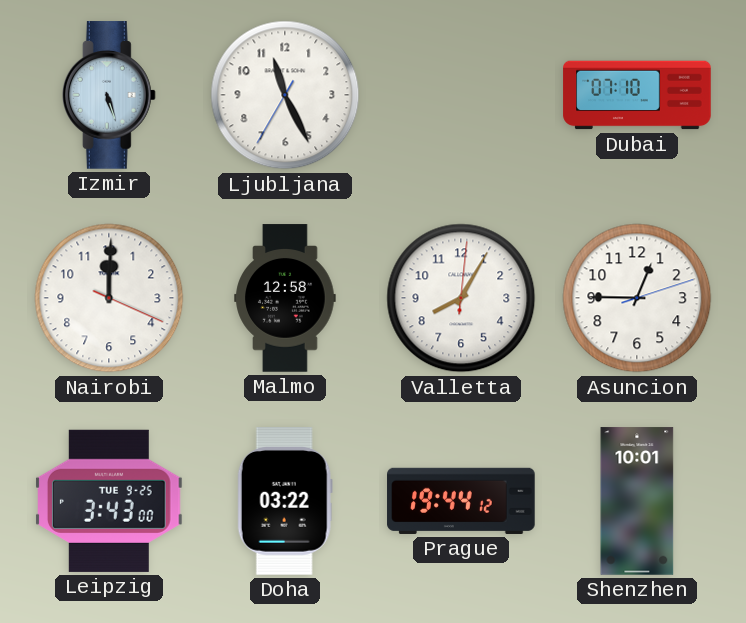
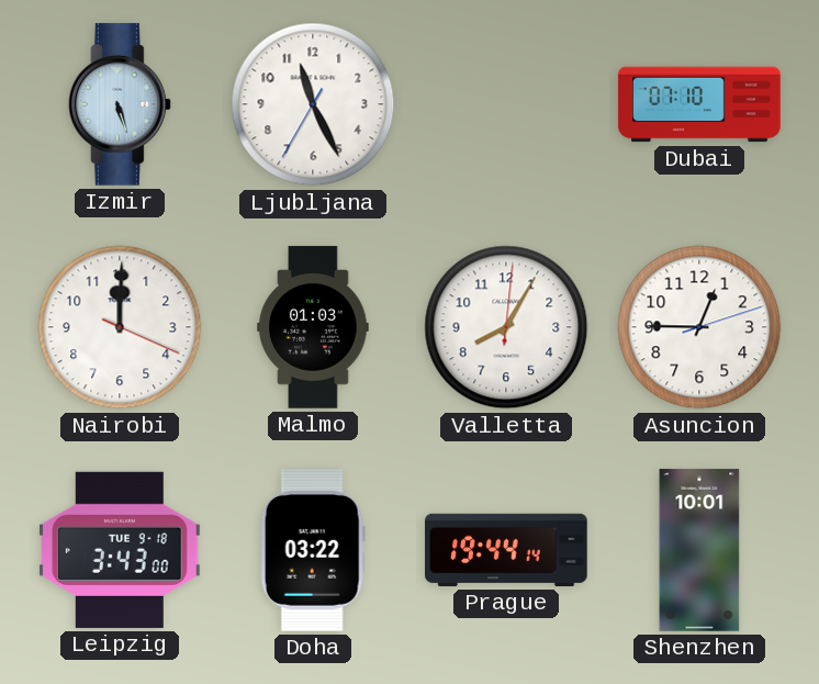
Malmo: 12:58 -> 01:03
Leipzig date: TUE 9-25 -> TUE 9-18
Prague: 19:44:12 -> 19:44:14
